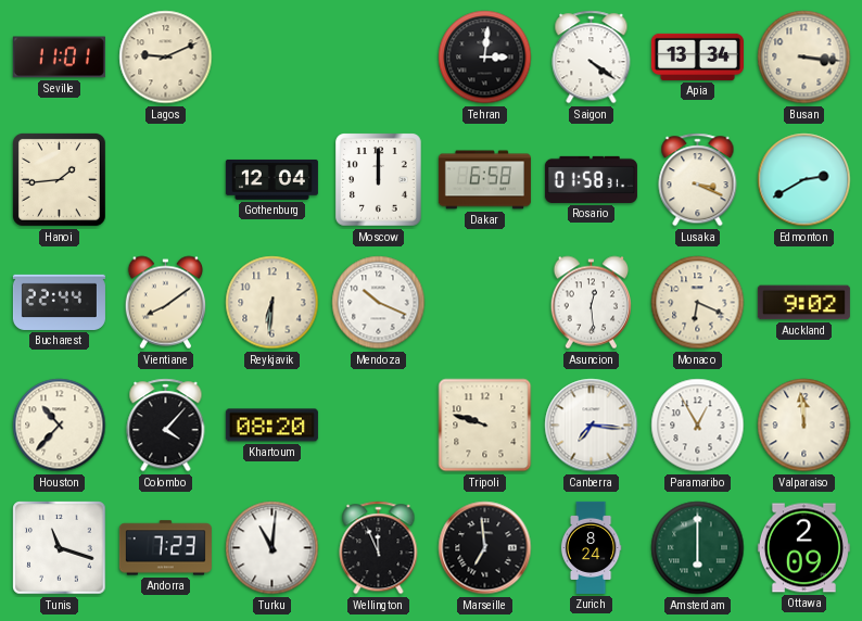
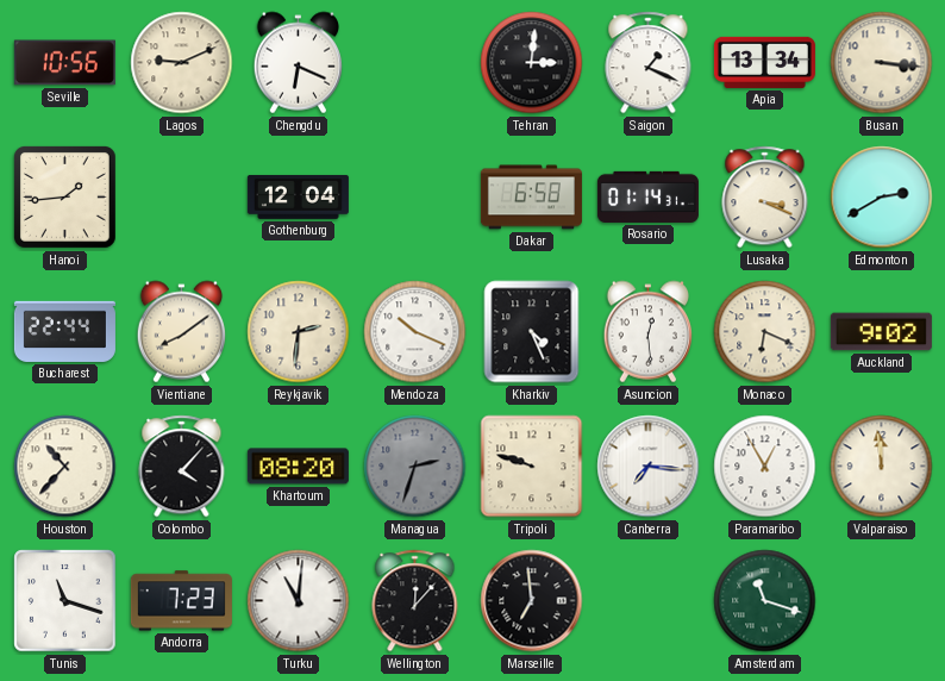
Seville: 11:01 -> 10:56
Chengdu: none -> 6:19
Saigon: 4:21 -> 1:19
Moscow: 12:00 -> none
Rosario: 01:58 -> 01:14
Reykjavik: 6:31 -> 2:31
Kharkiv: none -> 4:26
Managua: none -> 2:33
Wellington: 11:56 -> 12:07
Zurich: 8:24 -> none
Amsterdam: 6:00 -> 11:18
Ottawa: 2:09 -> none
